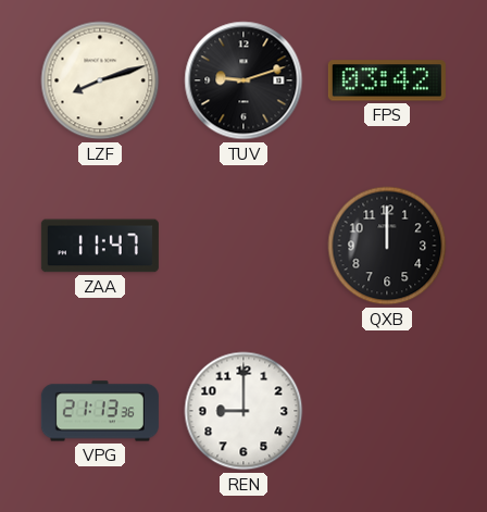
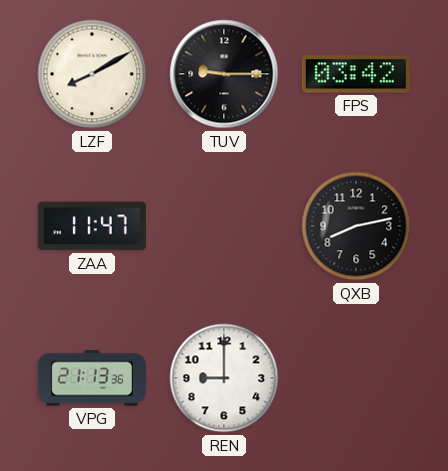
LZF: 8:12 -> 8:10
TUV: 9:12 -> 9:15
QXB: 12:00 -> 8:13
